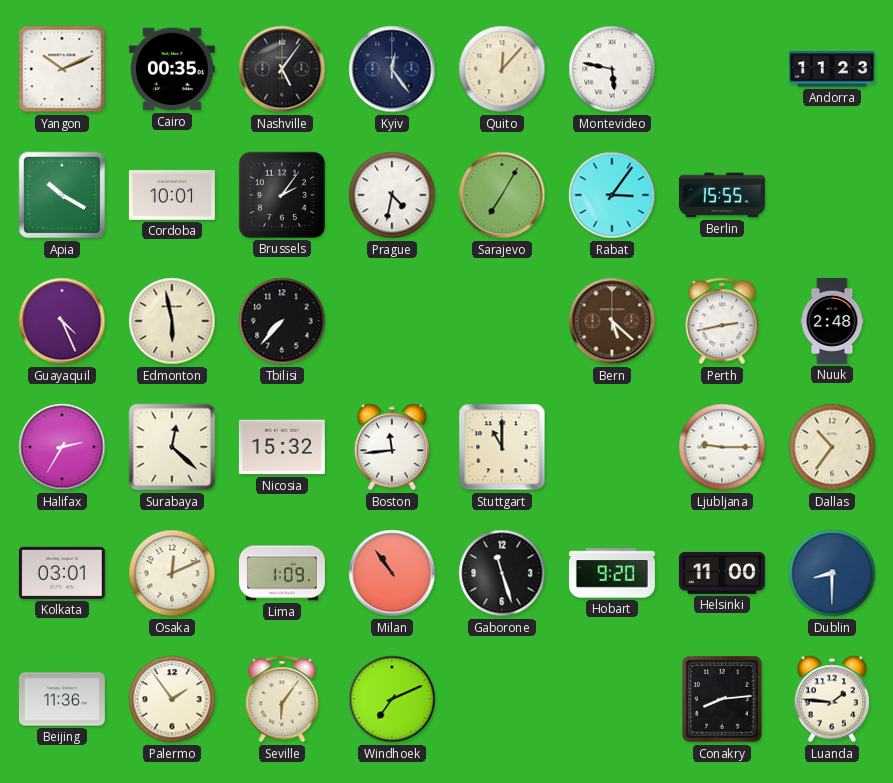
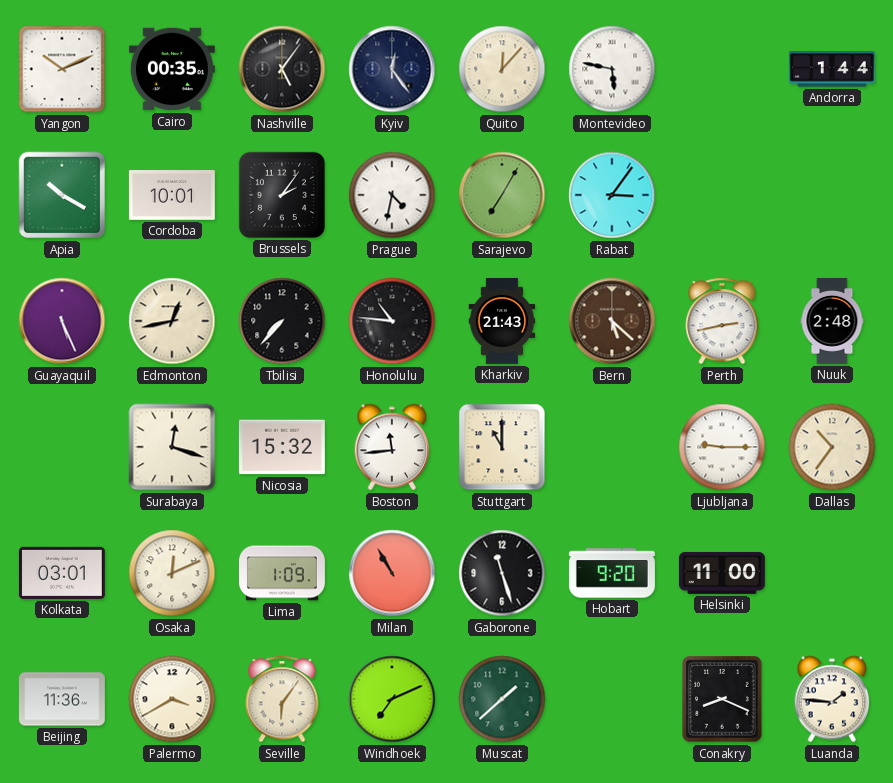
Andorra: 11:23 -> 1:44
Berlin: 15:55 -> none
Guayaquil: 4:26 -> 5:26
Edmonton: 5:58 -> 12:43
Honolulu: none -> 10:46
Kharkiv: none -> 21:43
Halifax: 2:35 -> none
Surabaya: 12:22 -> 12:18
Milan: 10:54 -> 10:55
Dublin: 8:30 -> none
Palermo: 1:54 -> 3:40
Muscat: none -> 1:38
Conakry: 8:14 -> 8:19
